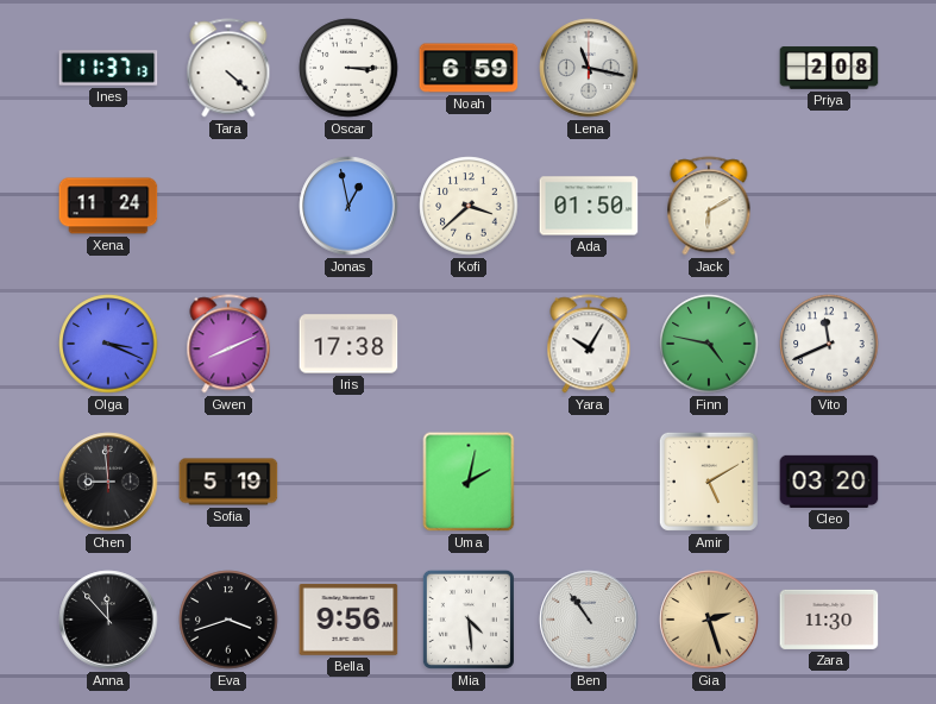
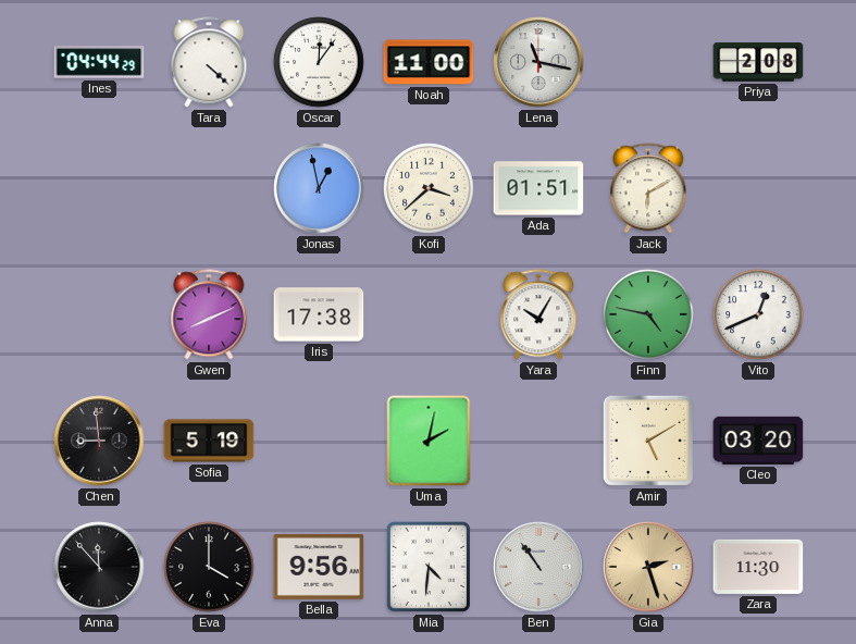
Ines: 11:37 -> 04:44
Oscar: 3:15 -> 12:06
Noah: 6:59 -> 11:00
Xena: 11:24 -> none
Ada: 01:50 -> 01:51
Olga: 3:19 -> none
Vito: 11:41 -> 12:41
Eva: 3:42 -> 4:00
Mia: 4:29 -> 4:31
